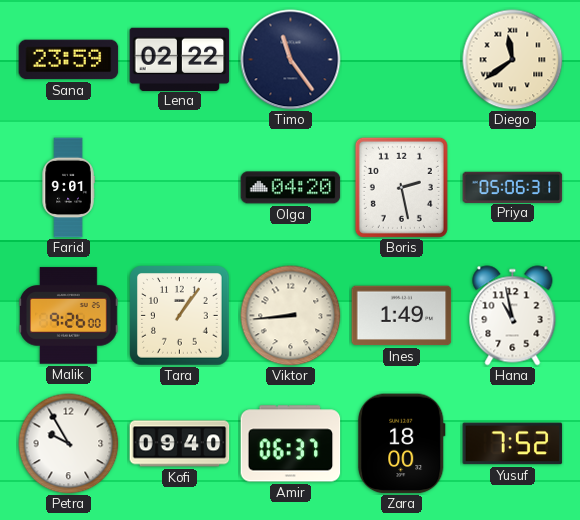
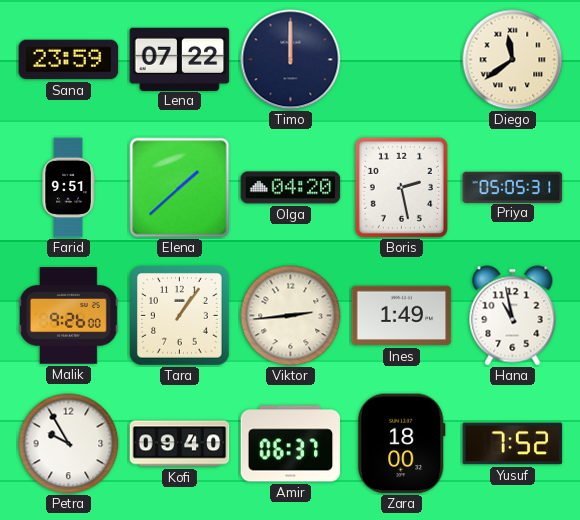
Lena: 02:22 -> 07:22
Timo: 11:24 -> 12:00
Farid: 9:01 -> 9:51
Elena: none -> 1:38
Priya: 05:06 -> 05:05
Viktor: 8:44 -> 2:44
